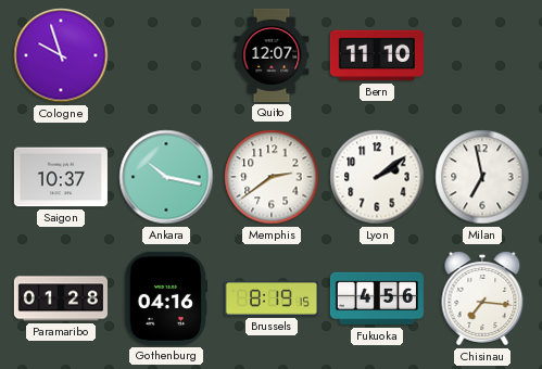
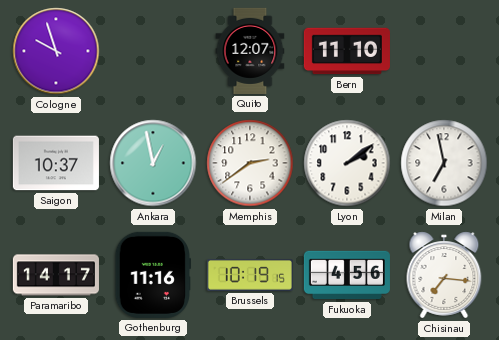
Ankara: 10:17 -> 12:58
Paramaribo: 01:28 -> 14:17
Gothenburg: 04:16 -> 11:16
Brussels: 8:19 -> 10:19
